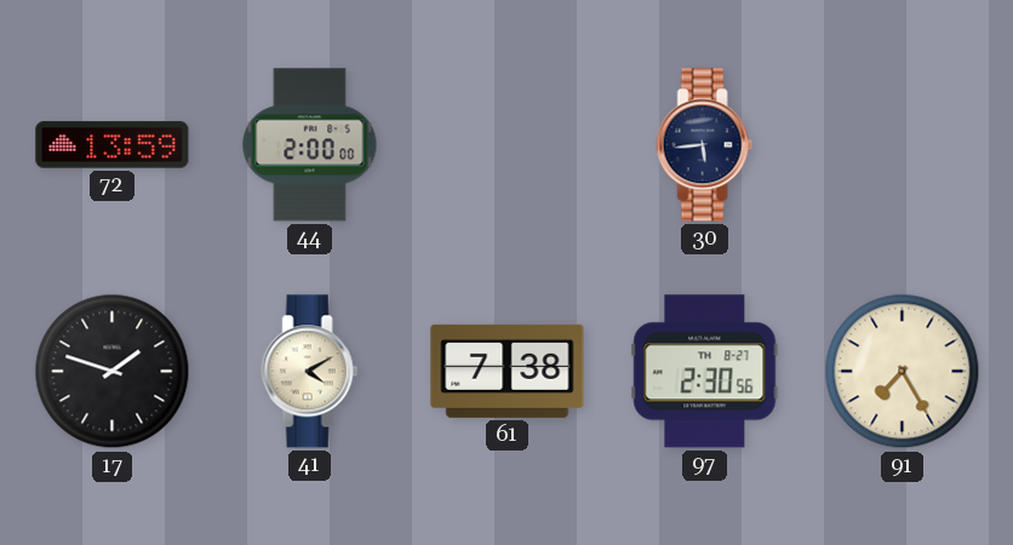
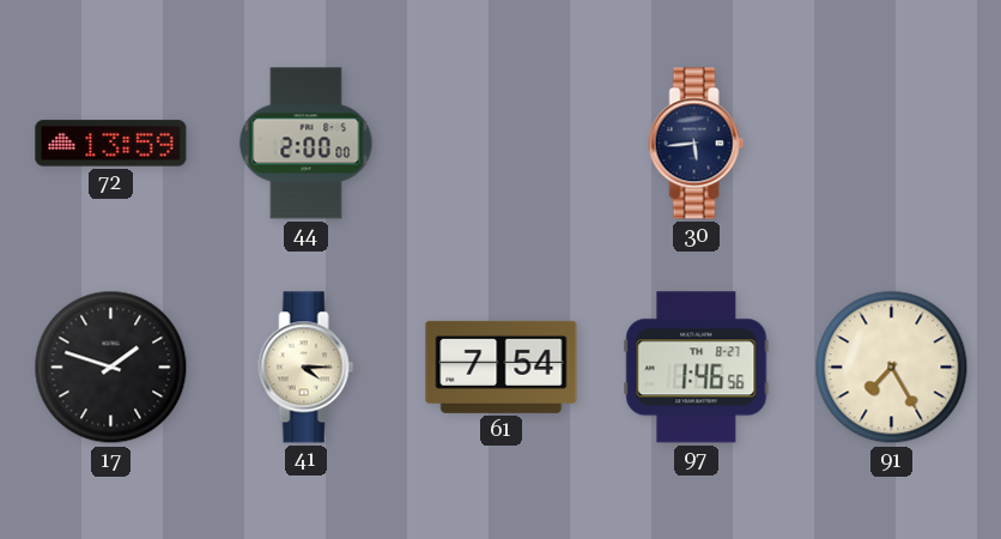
41: 4:10 -> 4:15
61: 7:38 -> 7:54
97: 2:30 -> 1:46
